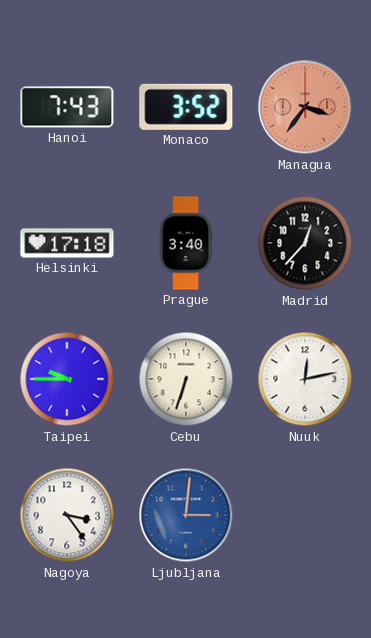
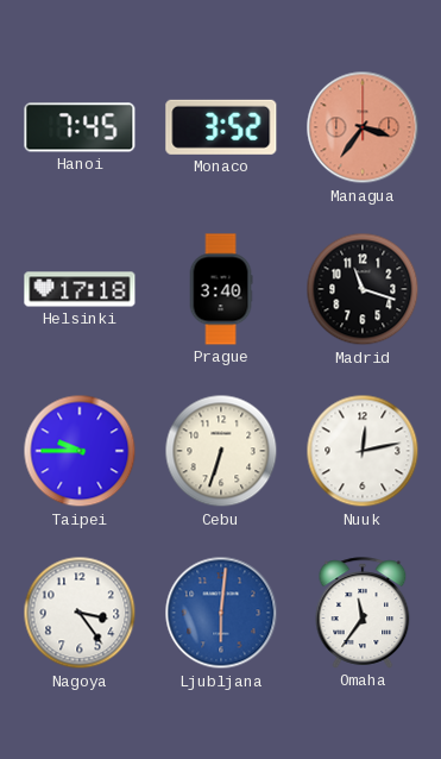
Hanoi: 7:43 -> 7:45
Madrid: 12:37 -> 11:18
Ljubljana: 3:01 -> 6:01
Omaha: none -> 11:36
